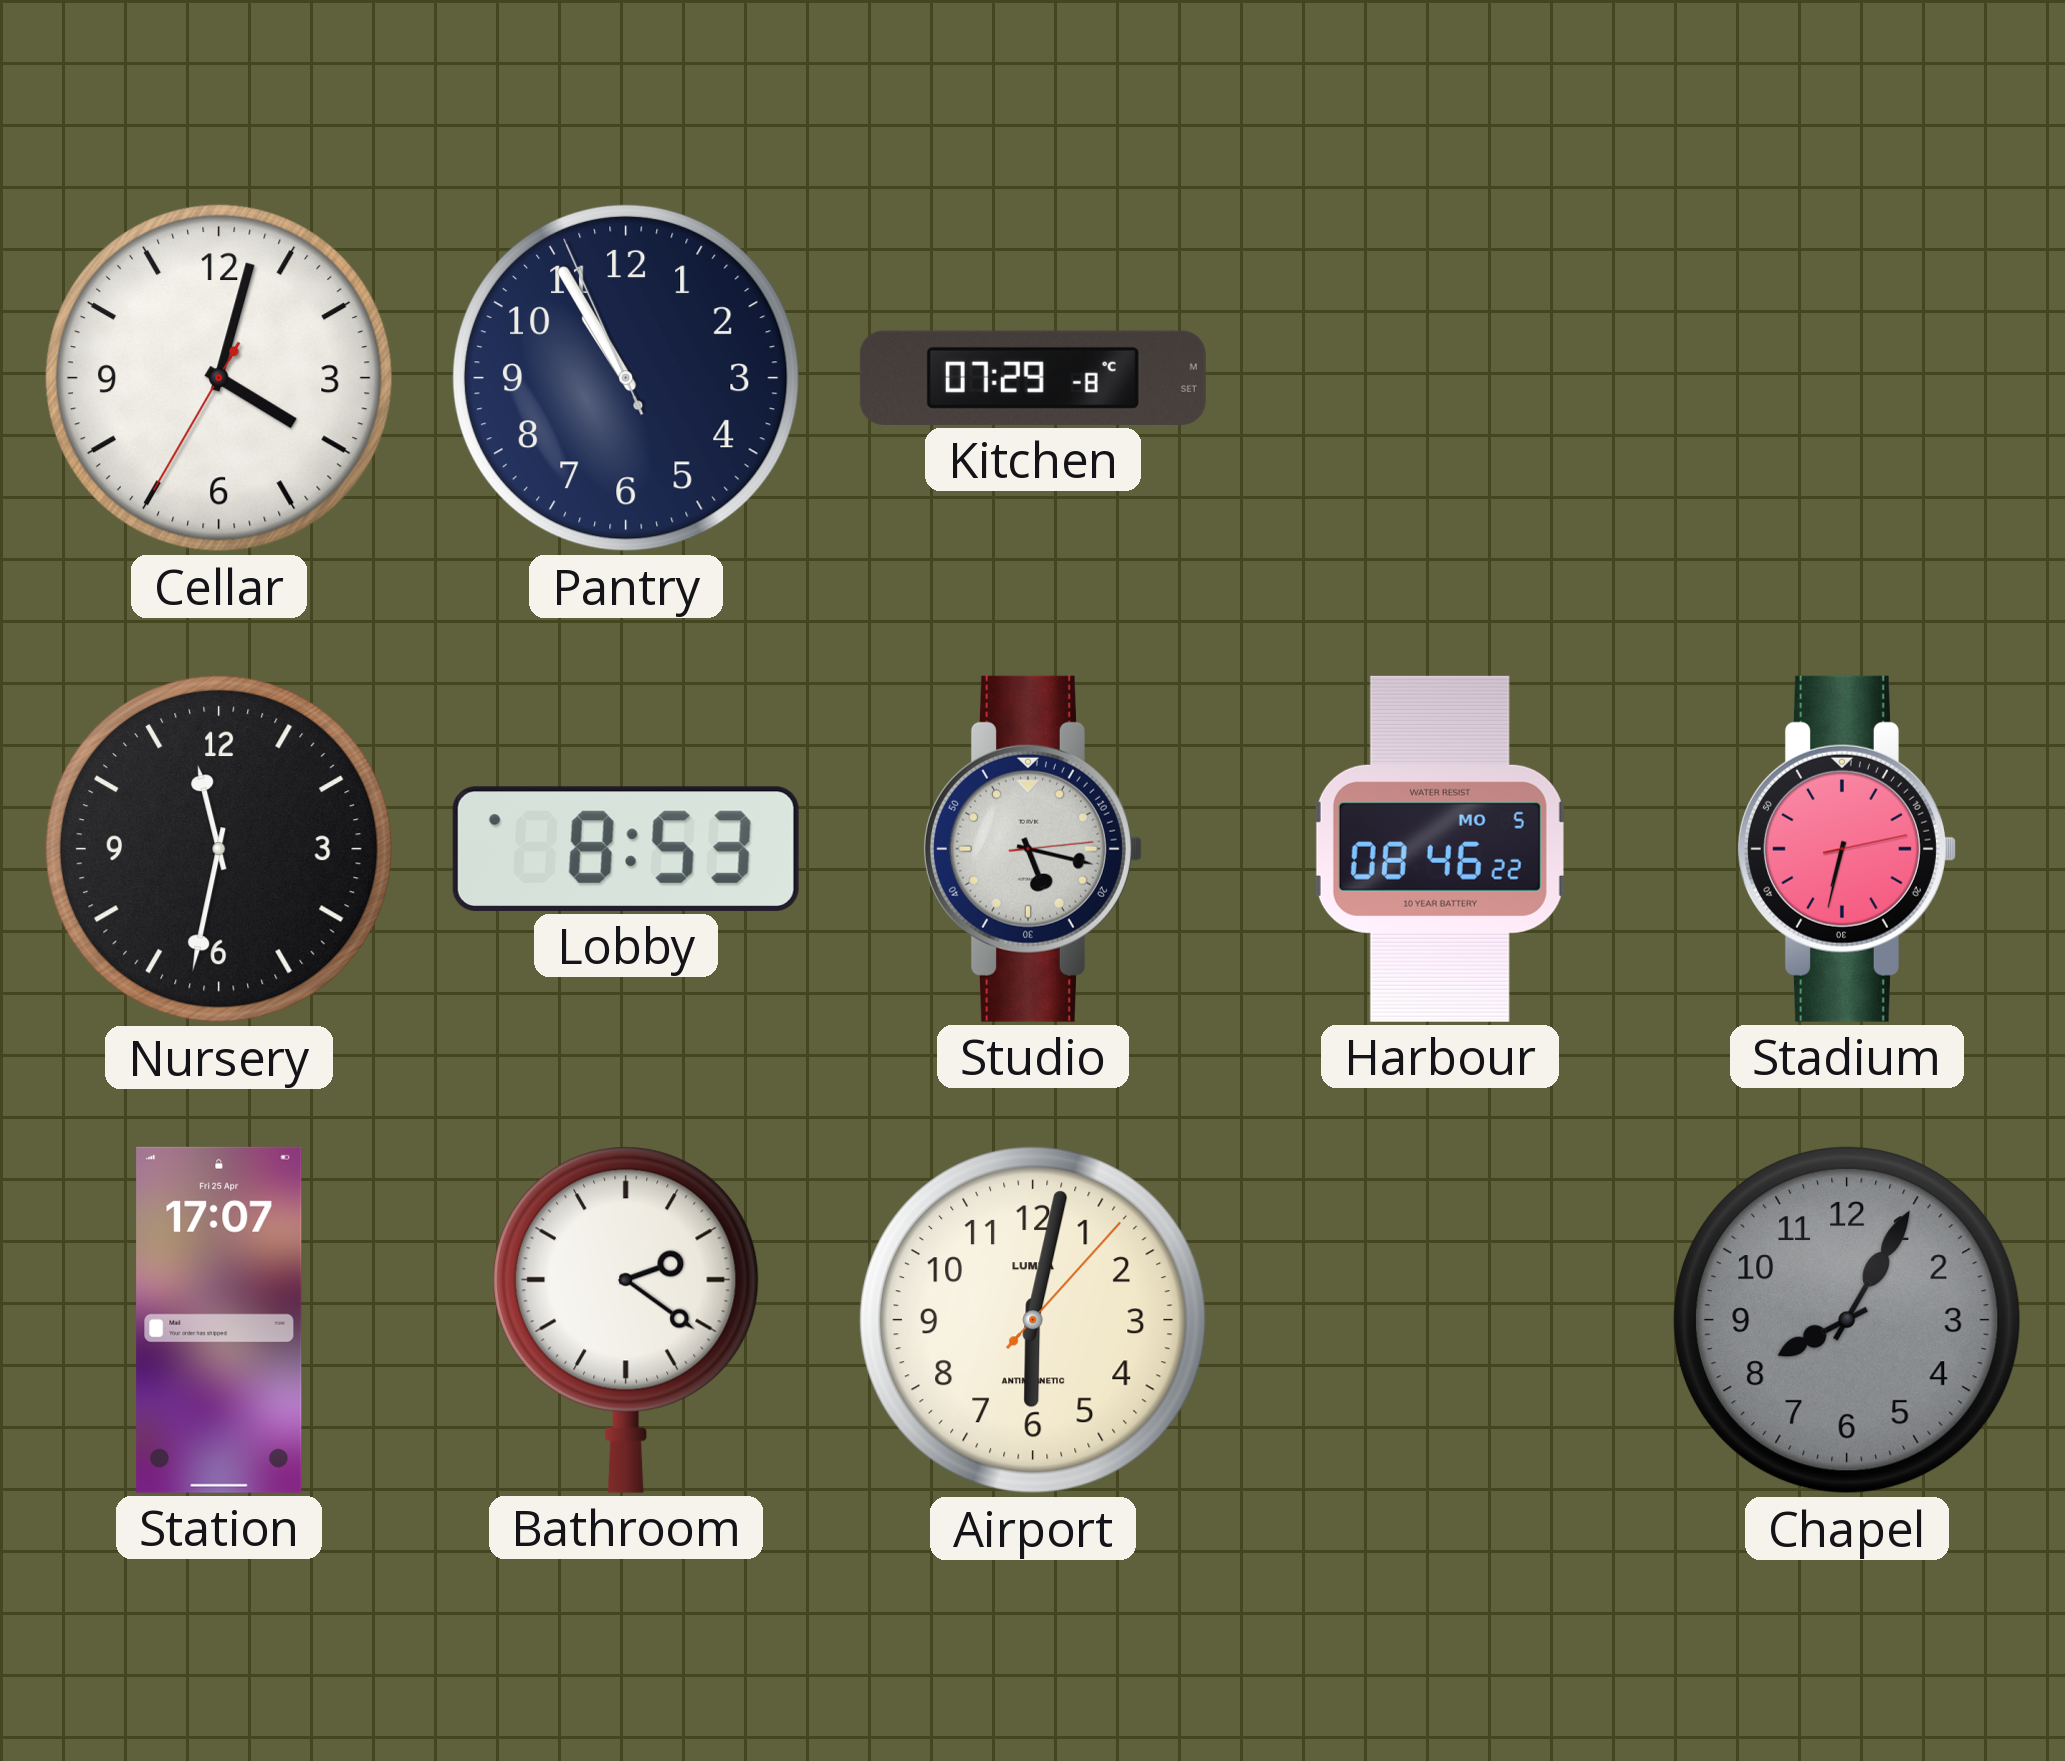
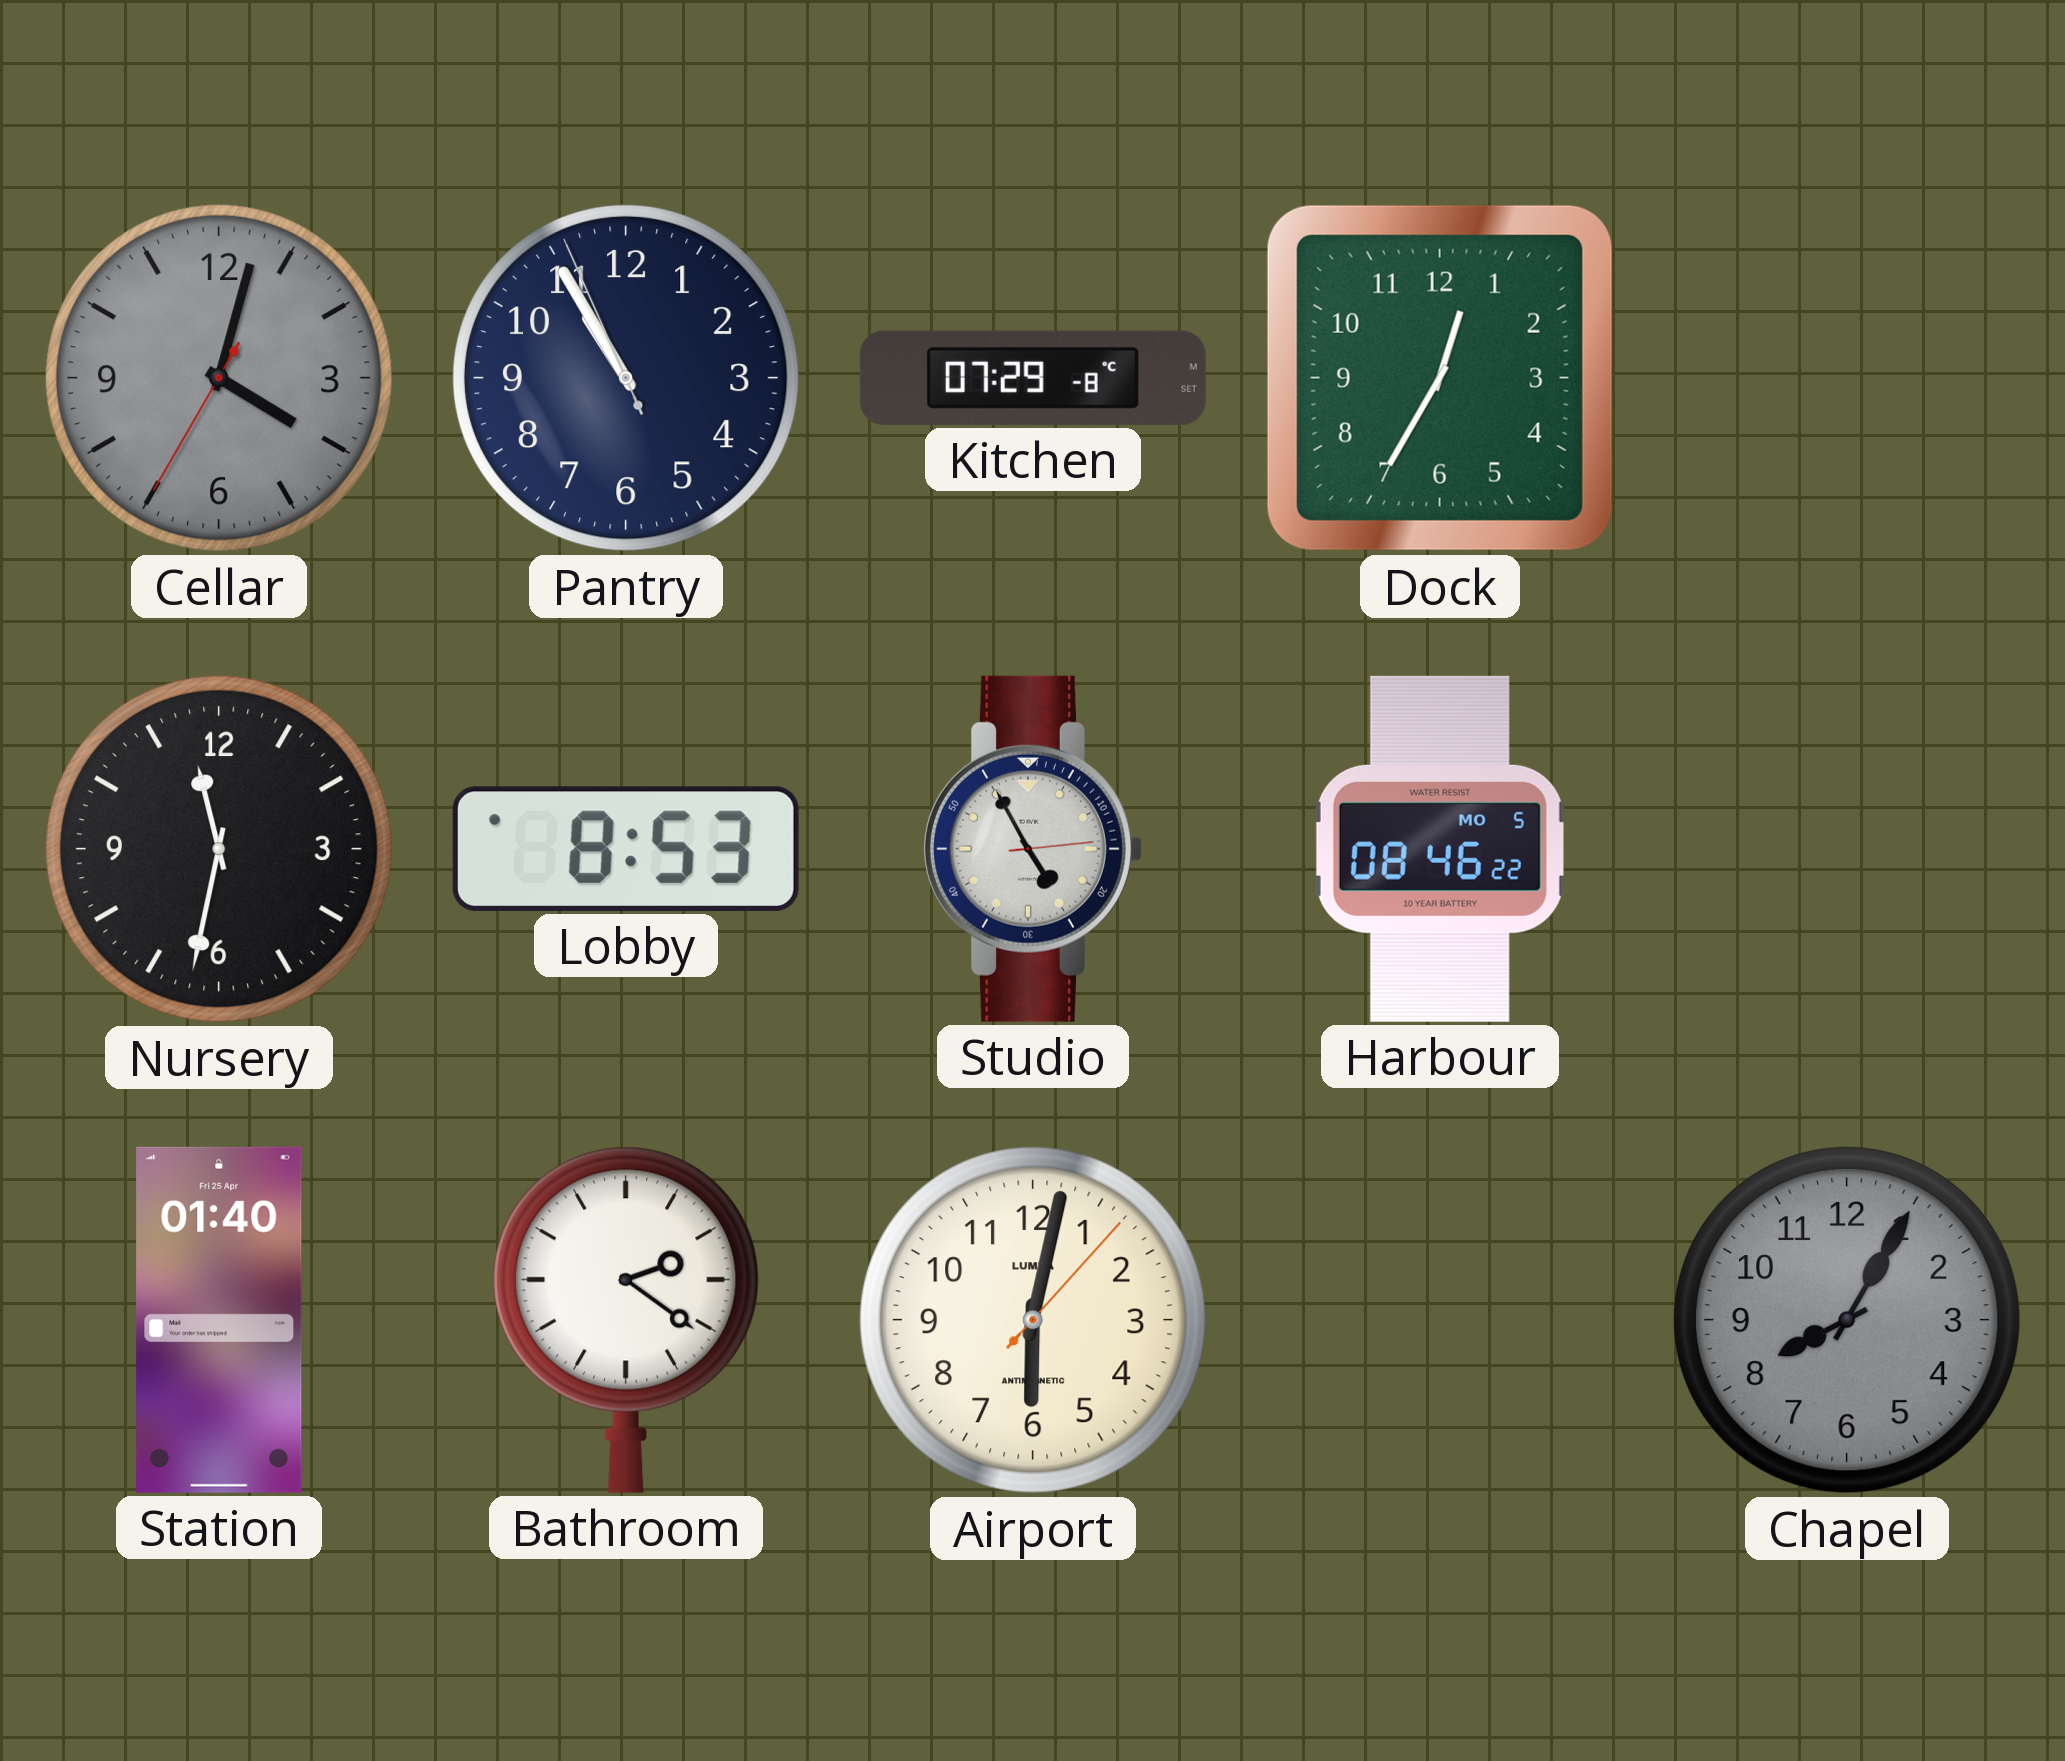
Cellar dial: white -> grey
Dock: none -> 12:35
Studio: 5:17 -> 4:55
Stadium: 6:32 -> none
Station: 17:07 -> 01:40
